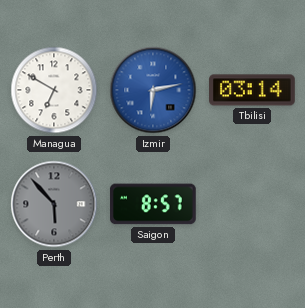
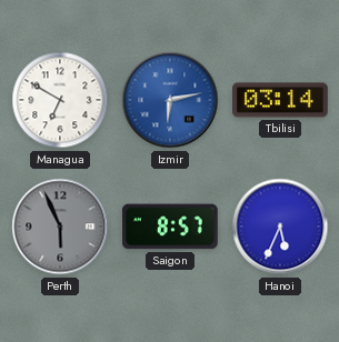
Perth: 5:53 -> 5:56
Hanoi: none -> 5:34
